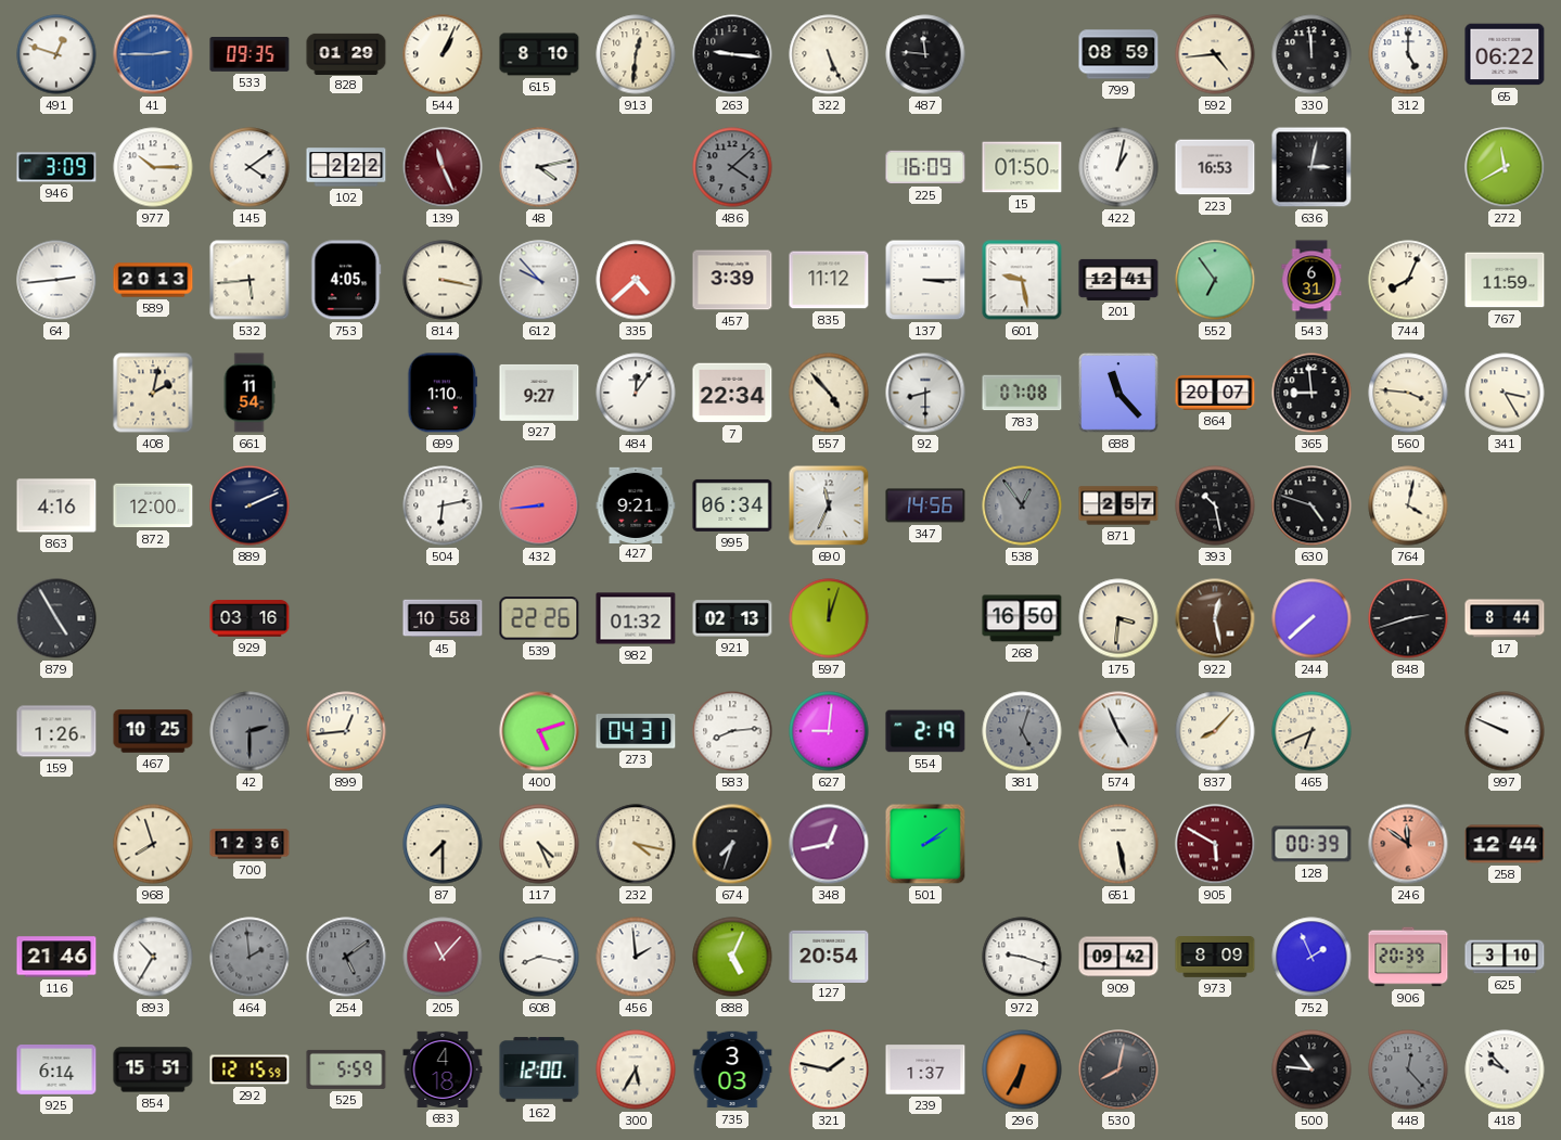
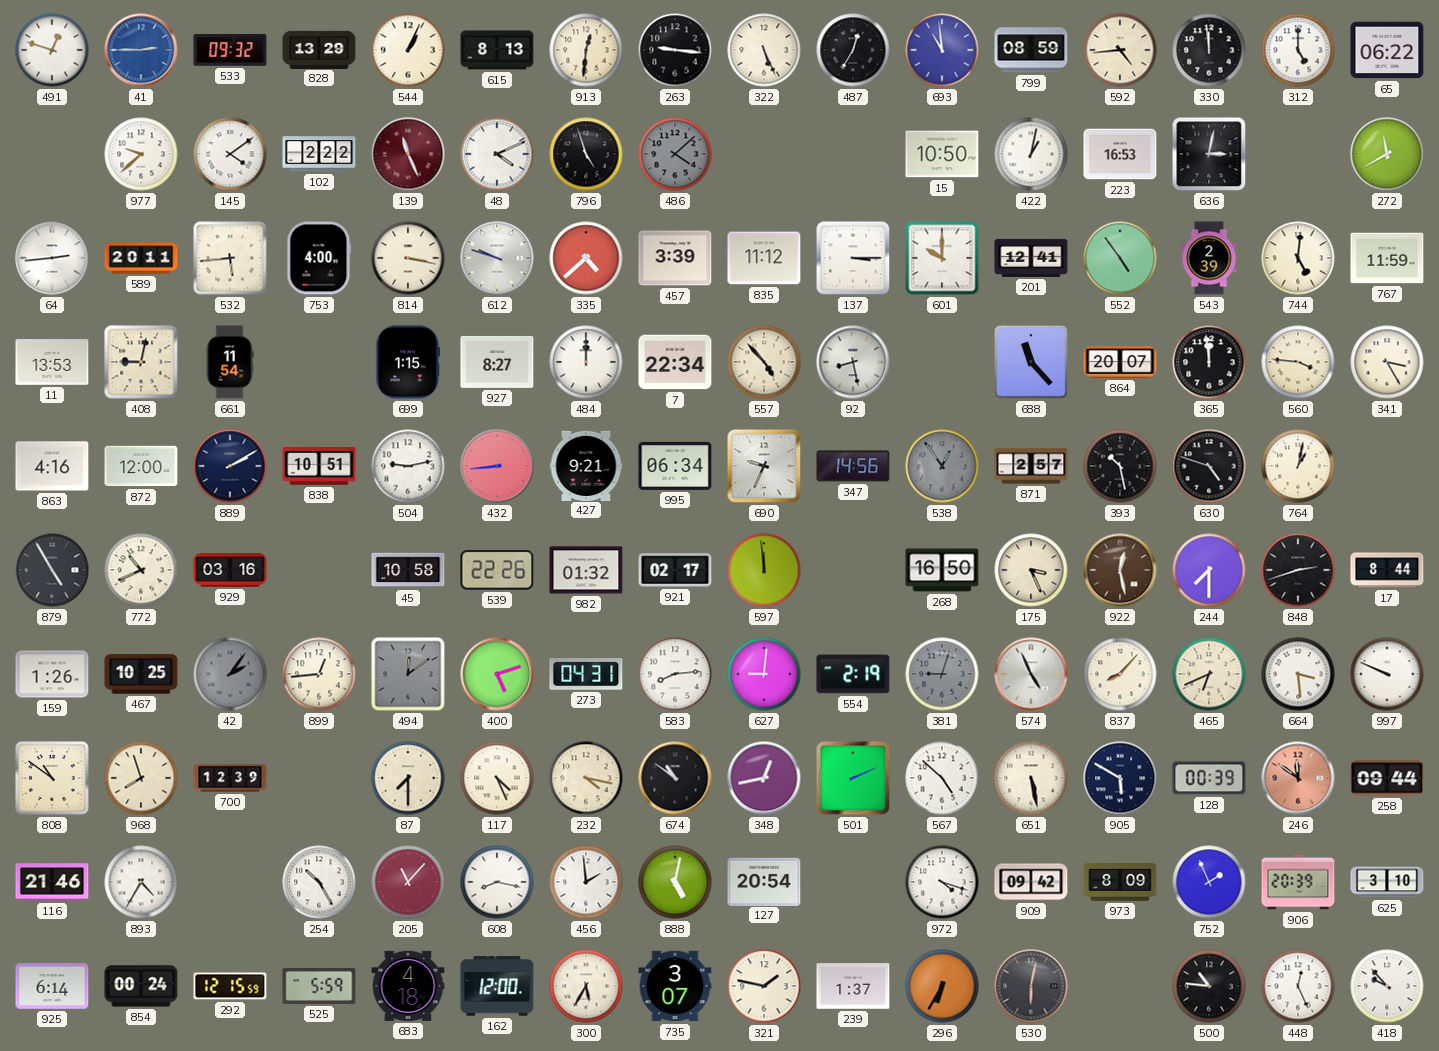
533: 09:35 -> 09:32
828: 01:29 -> 13:29
615: 8:10 -> 8:13
487: 11:46 -> 12:35
693: none -> 10:59
946: 3:09 -> none
977: 10:15 -> 9:38
48: 4:13 -> 4:11
796: none -> 4:57
225: 16:09 -> none
15: 01:50 -> 10:50
589: 20:13 -> 20:11
753: 4:05 -> 4:00
612: 9:53 -> 9:48
601: 9:28 -> 10:00
552: 6:54 -> 4:54
543: 6:31 -> 2:39
744: 8:04 -> 5:01
11: none -> 13:53
408: 2:02 -> 9:02
699: 1:10 -> 1:15
927: 9:27 -> 8:27
484: 12:06 -> 12:00
92: 8:30 -> 8:28
783: 07:08 -> none
365: 8:59 -> 11:59
889: 2:11 -> 2:10
838: none -> 10:51
504: 6:13 -> 9:13
690: 11:34 -> 9:34
764: 4:02 -> 1:02
772: none -> 10:41
921: 02:13 -> 02:17
597: 12:03 -> 11:59
175: 3:31 -> 3:26
244: 7:38 -> 7:30
42: 2:30 -> 2:06
494: none -> 12:09
381: 5:03 -> 9:03
664: none -> 3:29
808: none -> 10:51
700: 12:36 -> 12:39
674: 7:33 -> 10:51
501: 2:09 -> 2:11
567: none -> 4:52
905 dial: burgundy -> navy
258: 12:44 -> 09:44
893: 10:35 -> 4:35
464: 1:59 -> none
254: 5:09 -> 10:25
254 dial: grey -> white
888: 5:04 -> 5:02
972: 9:18 -> 4:18
854: 15:51 -> 00:24
735: 3:03 -> 3:07
530: 8:02 -> 6:02
448: 12:23 -> 12:26
448 dial: grey -> white
